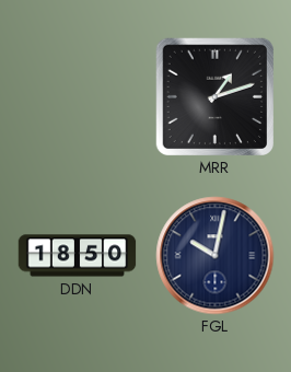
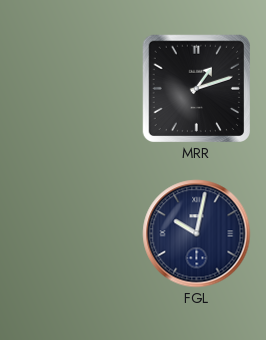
DDN: 18:50 -> none
